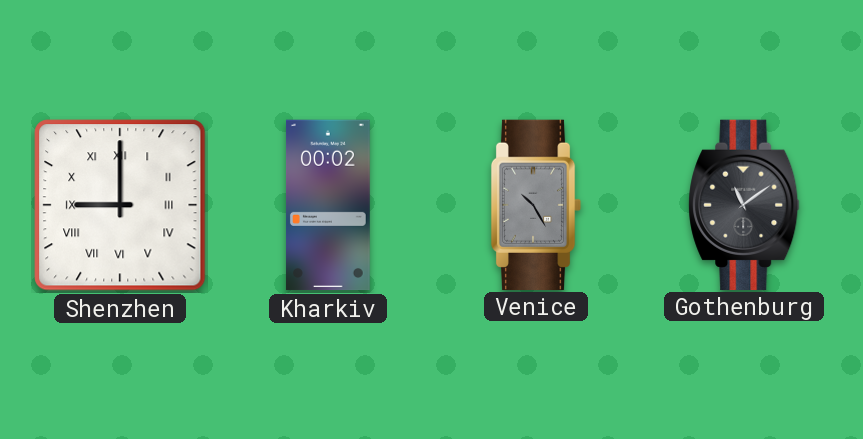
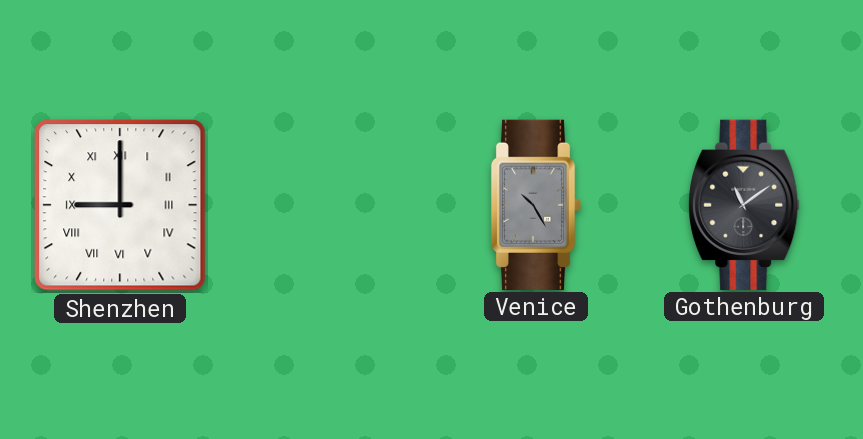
Kharkiv: 00:02 -> none
